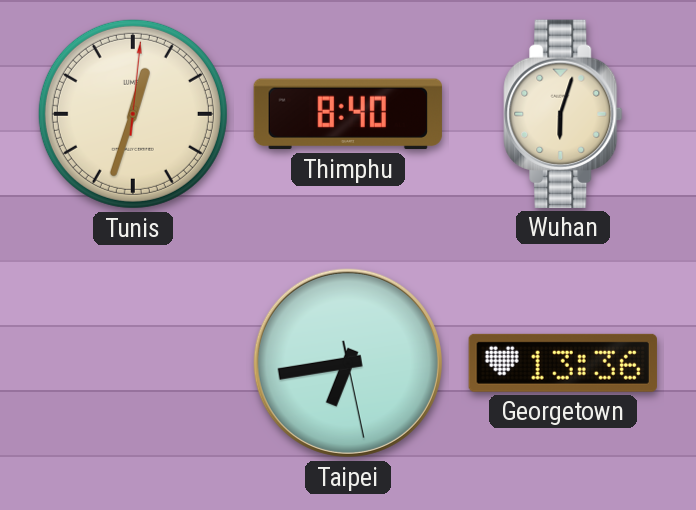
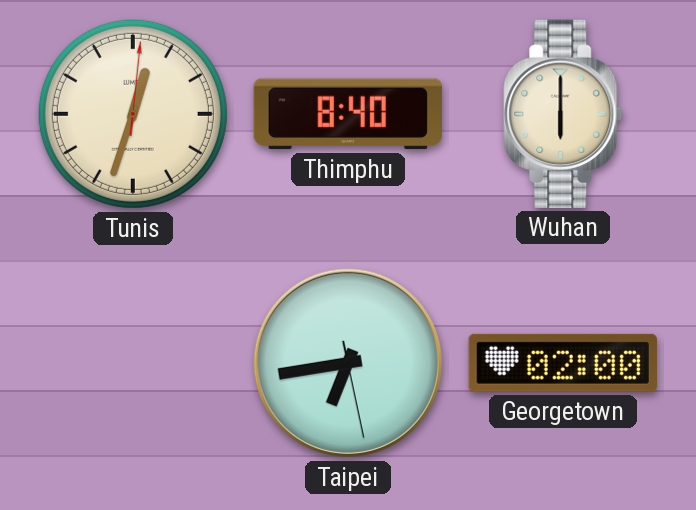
Wuhan: 6:03 -> 6:00
Georgetown: 13:36 -> 02:00
